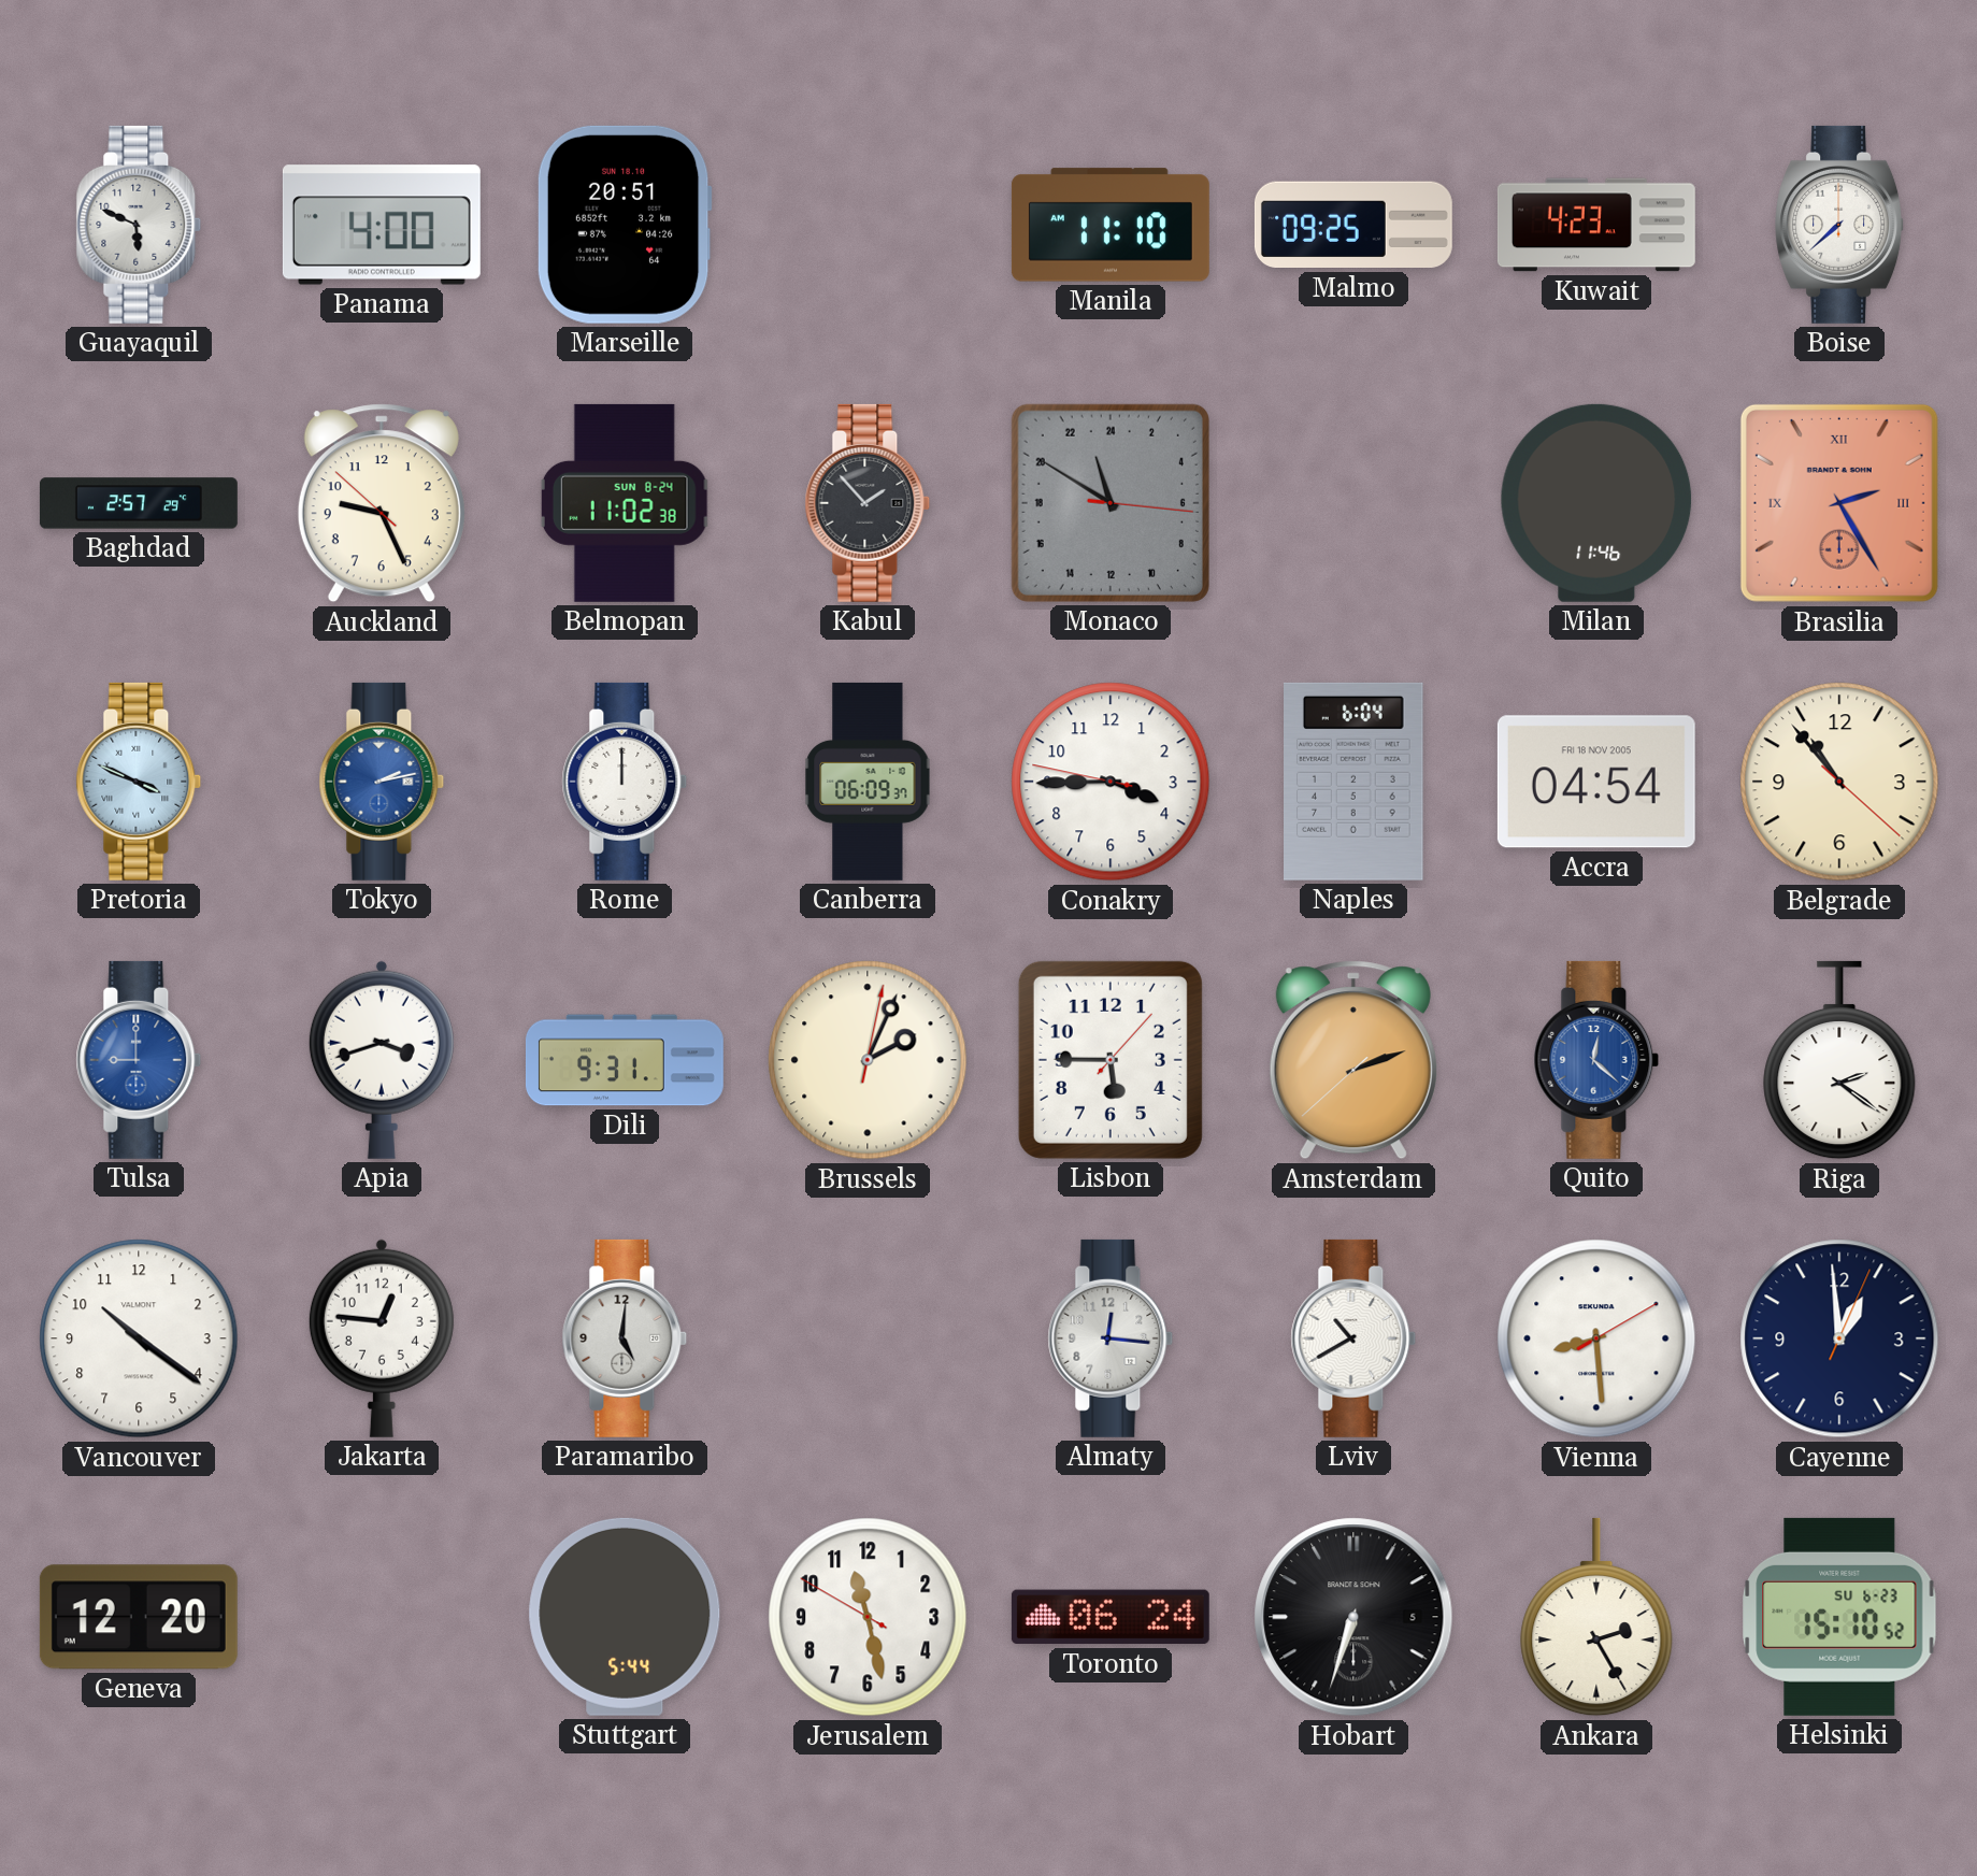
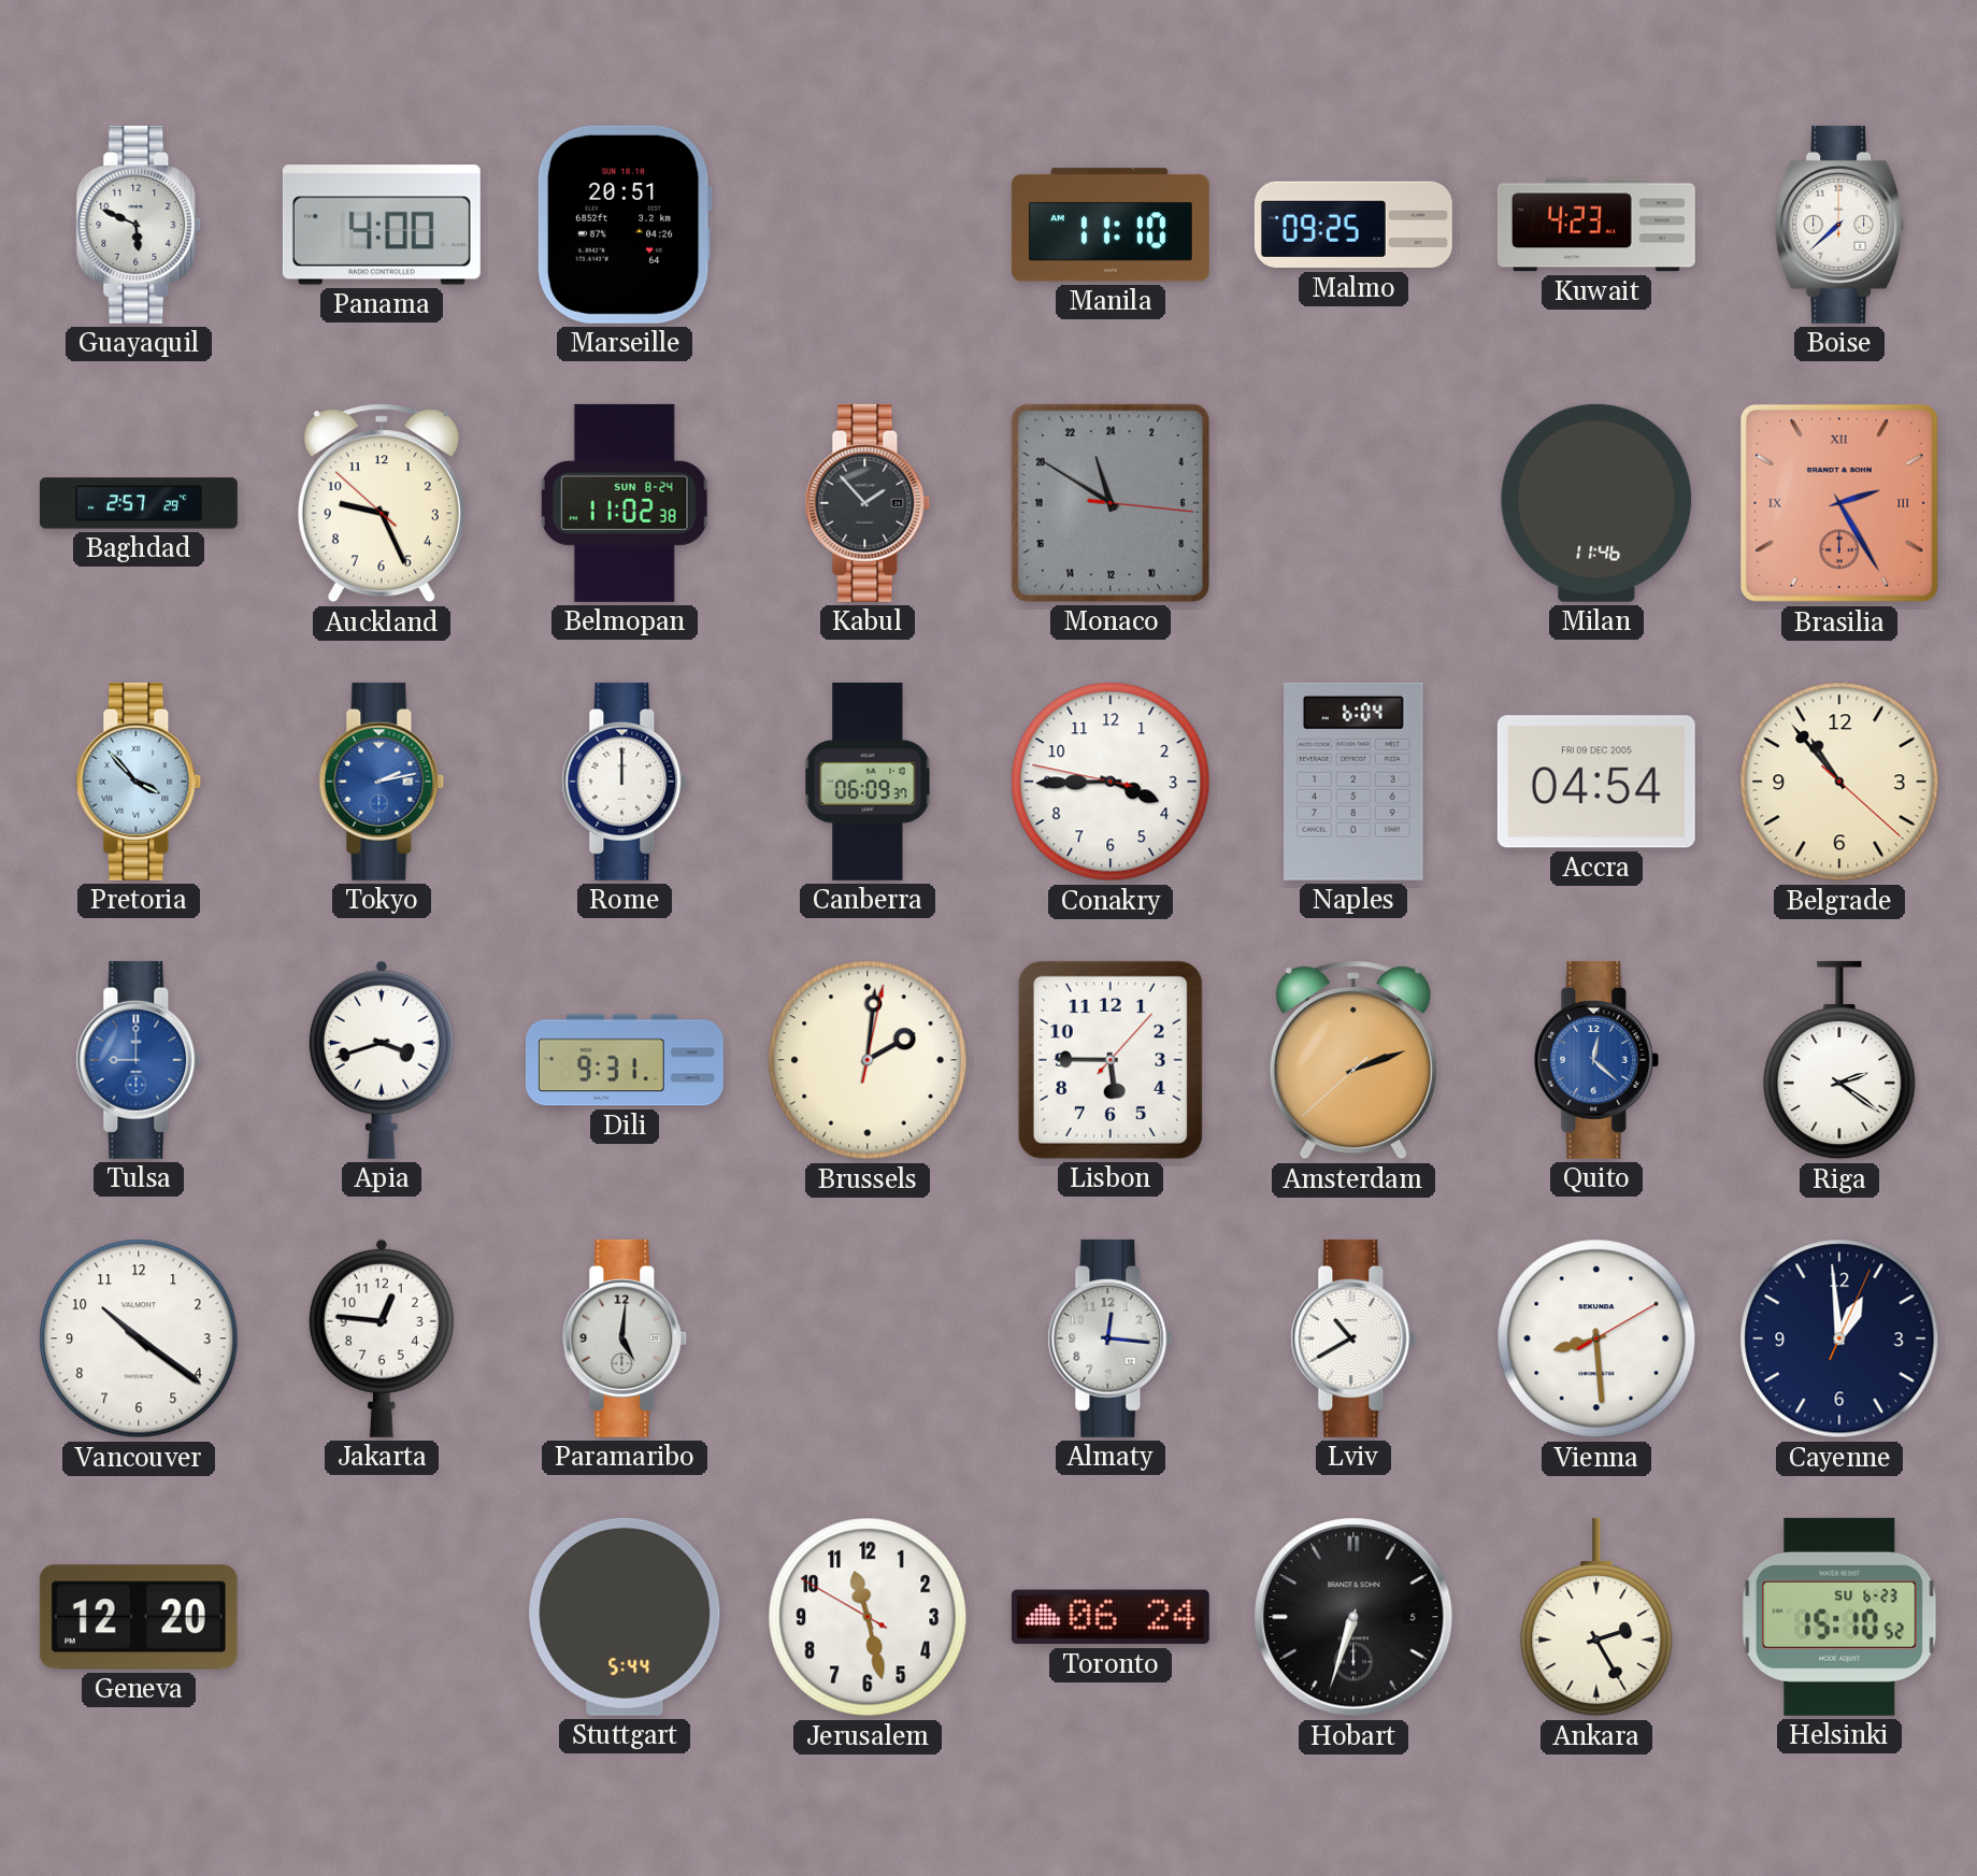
Pretoria: 3:49 -> 3:53
Accra date: FRI 18 NOV 2005 -> FRI 09 DEC 2005
Brussels: 2:04 -> 2:01
